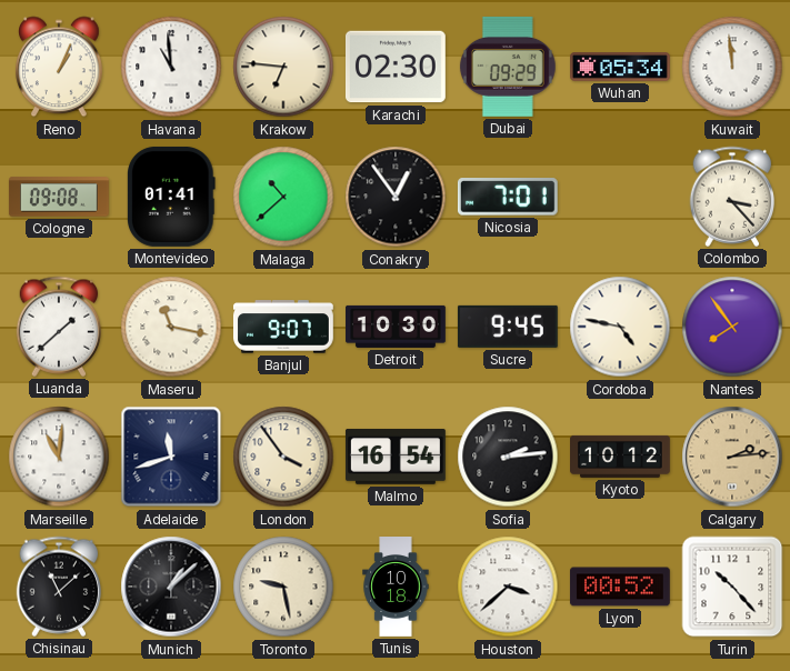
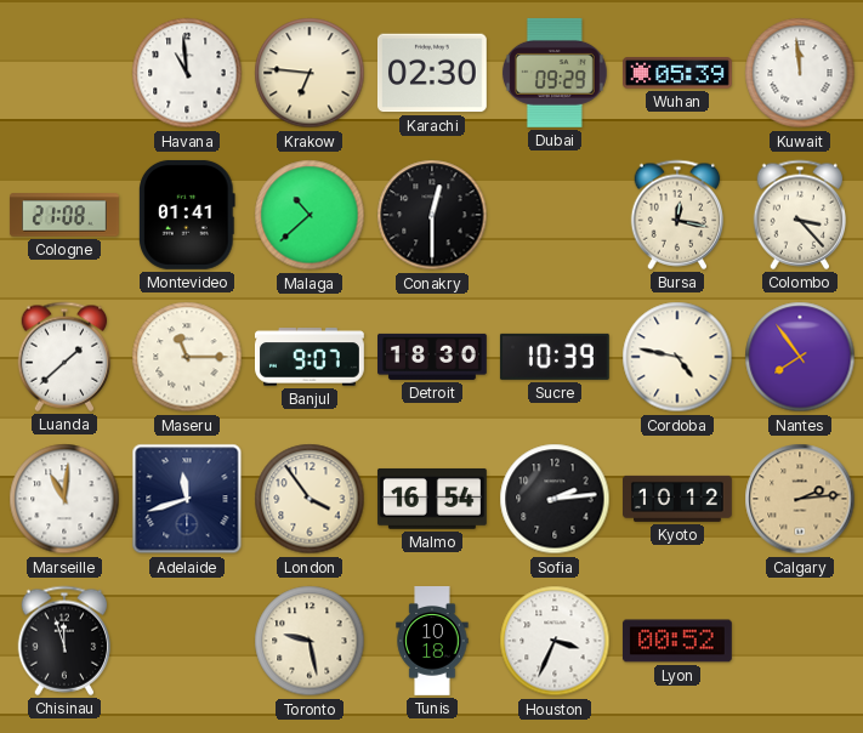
Reno: 1:04 -> none
Wuhan: 05:34 -> 05:39
Cologne: 09:08 -> 21:08
Conakry: 12:54 -> 12:30
Nicosia: 7:01 -> none
Bursa: none -> 12:17
Maseru: 11:17 -> 11:15
Detroit: 10:30 -> 18:30
Sucre: 9:45 -> 10:39
Chisinau: 11:08 -> 11:57
Munich: 1:08 -> none
Houston: 3:38 -> 3:34
Turin: 10:23 -> none
